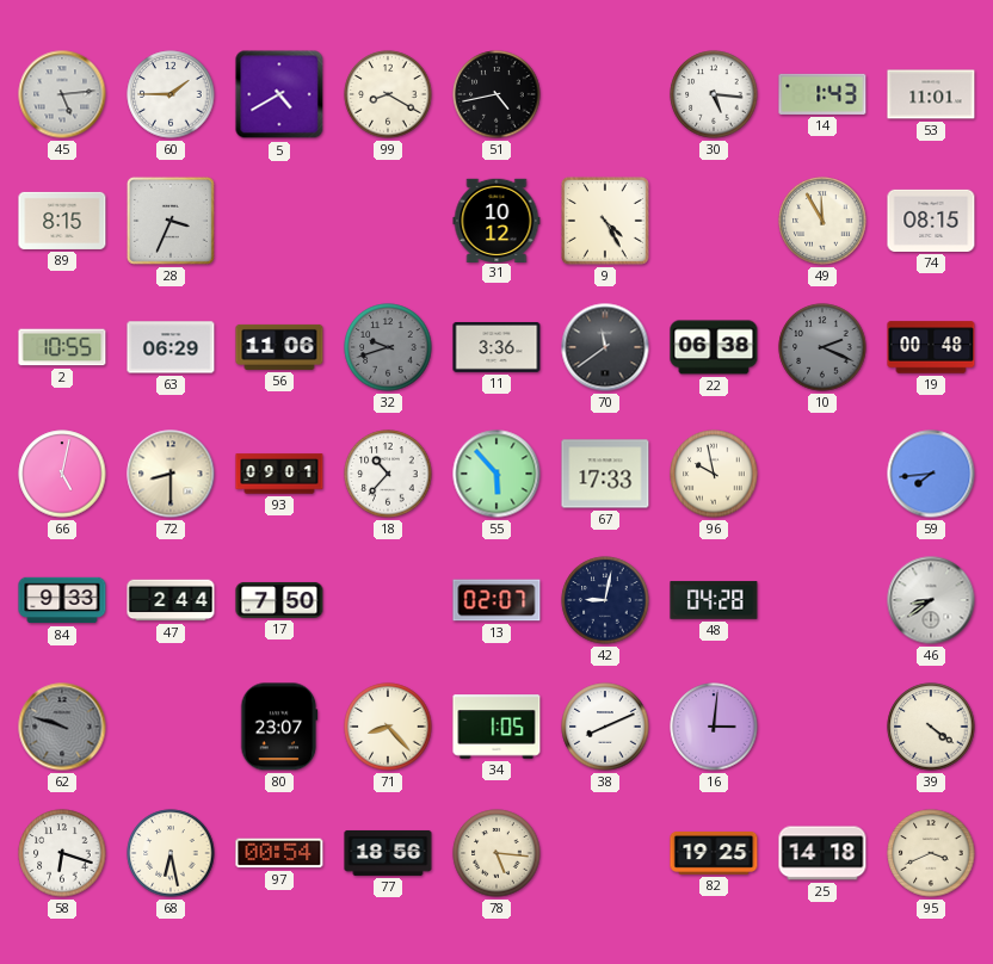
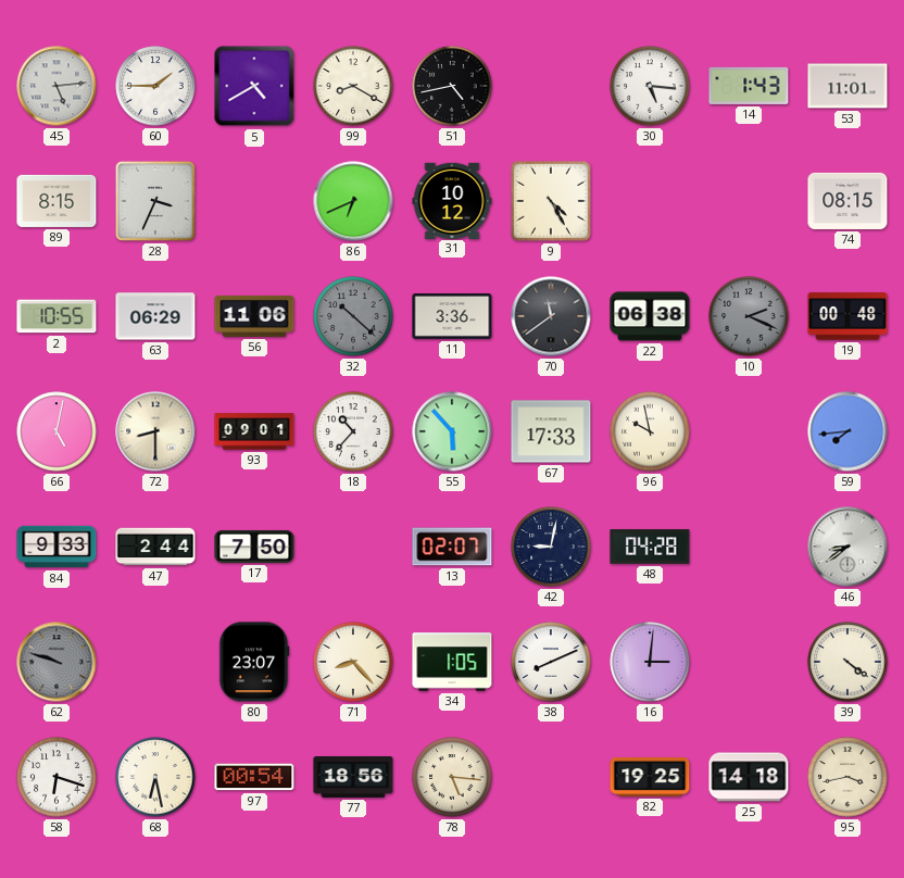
86: none -> 6:41
49: 11:55 -> none
32: 9:42 -> 10:22
95: 3:41 -> 3:43
